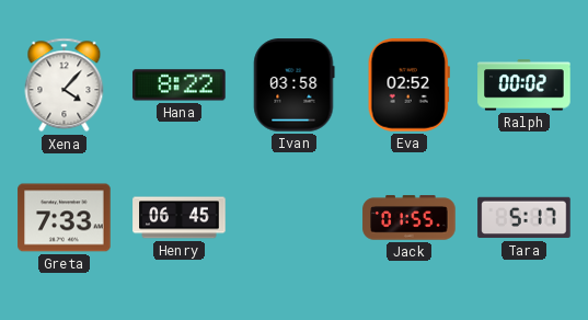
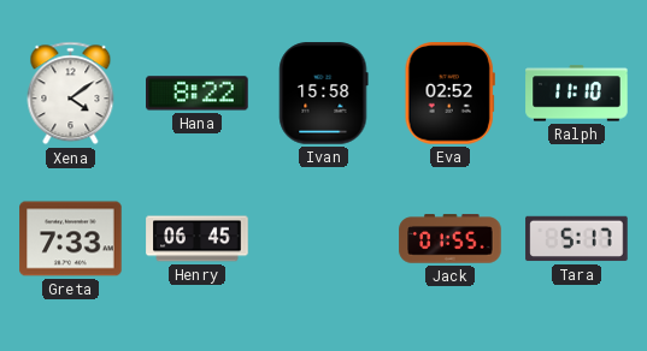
Xena: 4:07 -> 4:09
Ivan: 03:58 -> 15:58
Ralph: 00:02 -> 11:10
